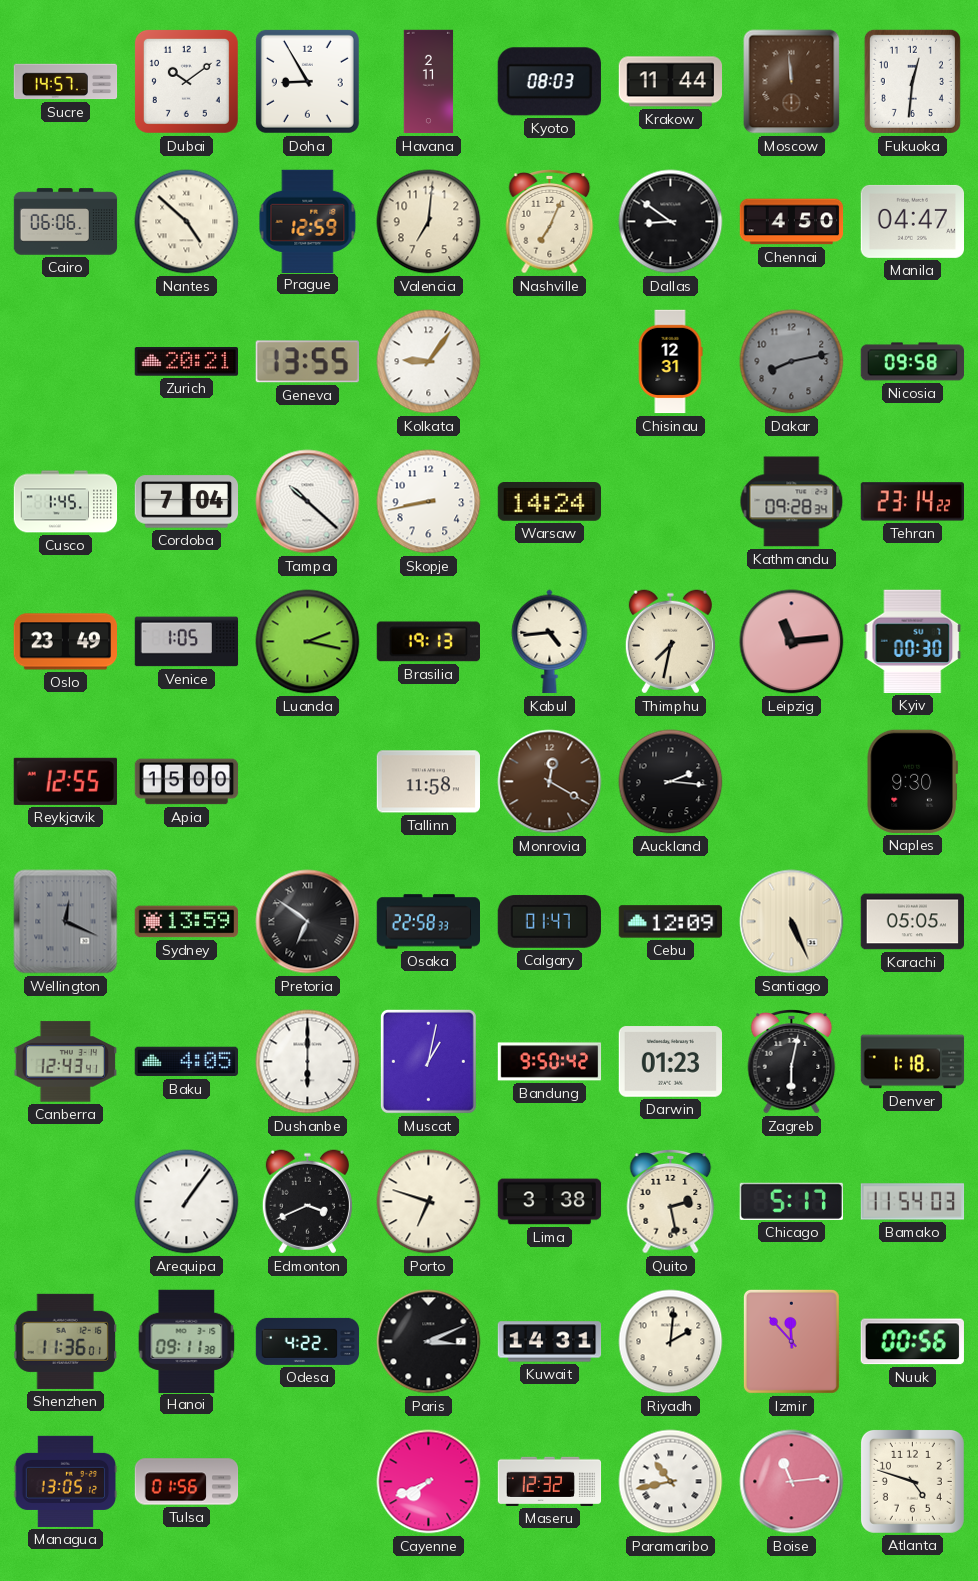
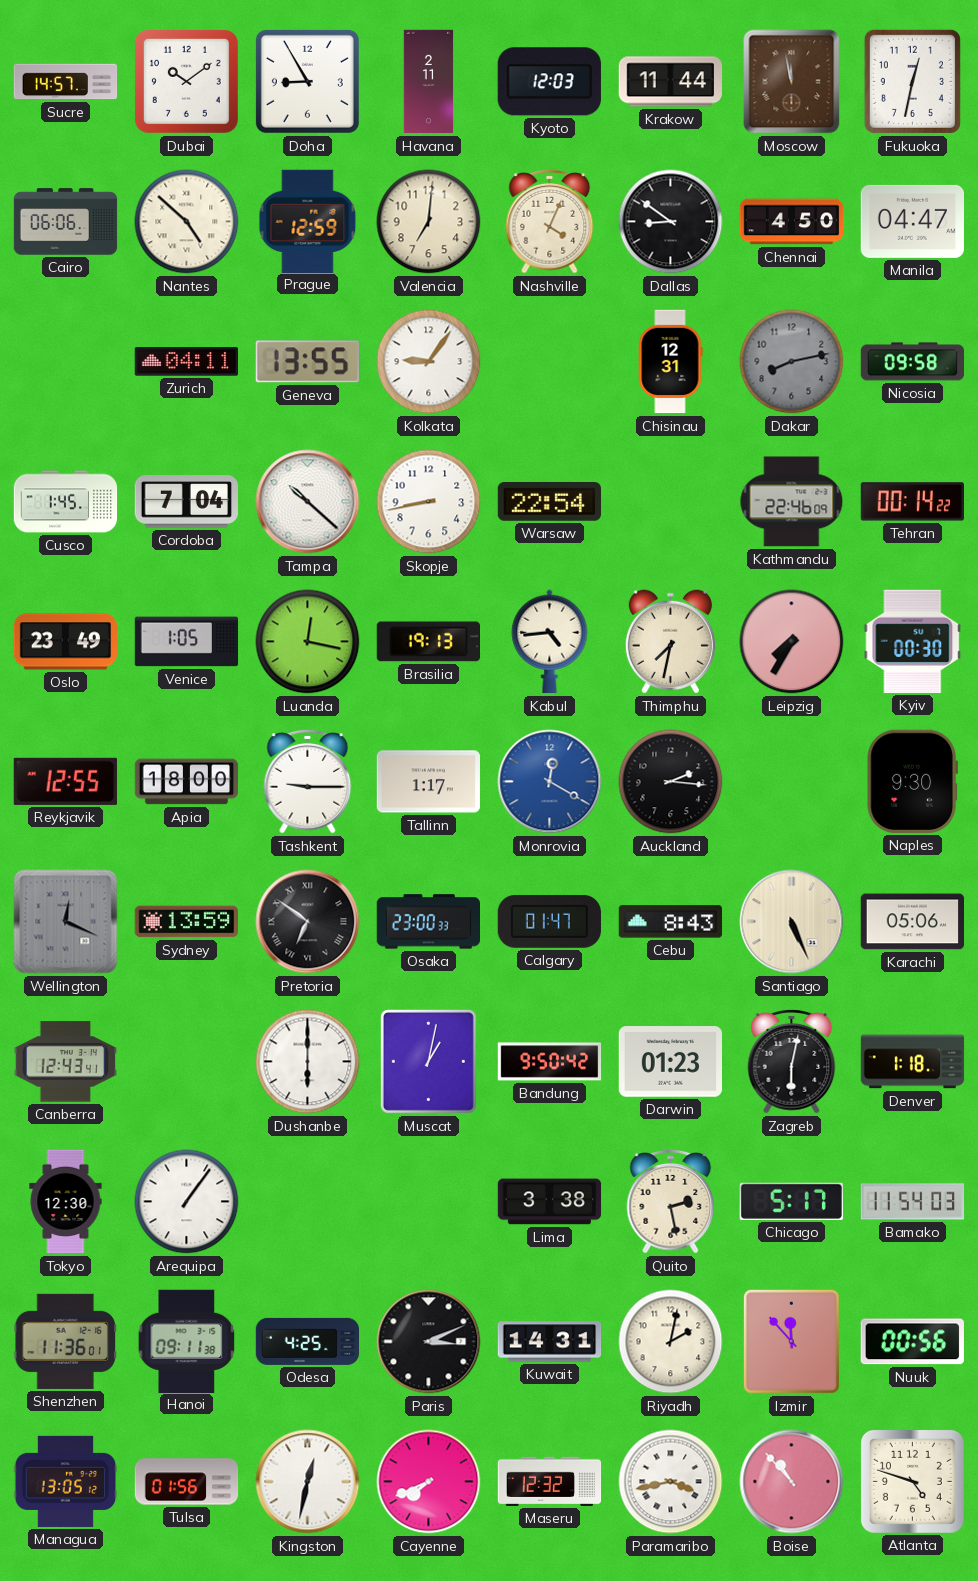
Kyoto: 08:03 -> 12:03
Moscow: 11:59 -> 11:58
Fukuoka: 12:31 -> 12:32
Nashville: 7:04 -> 4:04
Zurich: 20:21 -> 04:11
Warsaw: 14:24 -> 22:54
Kathmandu: 09:28 -> 22:46
Tehran: 23:14 -> 00:14
Luanda: 2:17 -> 12:17
Leipzig: 11:14 -> 7:35
Apia: 15:00 -> 18:00
Tashkent: none -> 9:15
Tallinn: 11:58 -> 1:17
Monrovia dial: brown -> blue
Osaka: 22:58 -> 23:00
Cebu: 12:09 -> 8:43
Karachi: 05:05 -> 05:06
Baku: 4:05 -> none
Tokyo: none -> 12:30
Edmonton: 3:41 -> none
Porto: 6:48 -> none
Odesa: 4:22 -> 4:25
Riyadh: 2:01 -> 2:02
Kingston: none -> 12:32
Paramaribo: 10:43 -> 3:43
Boise: 11:14 -> 10:53
